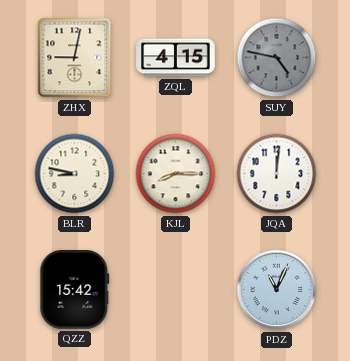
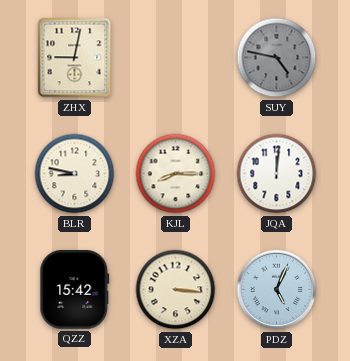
ZQL: 4:15 -> none
XZA: none -> 3:16
PDZ: 11:04 -> 5:04
